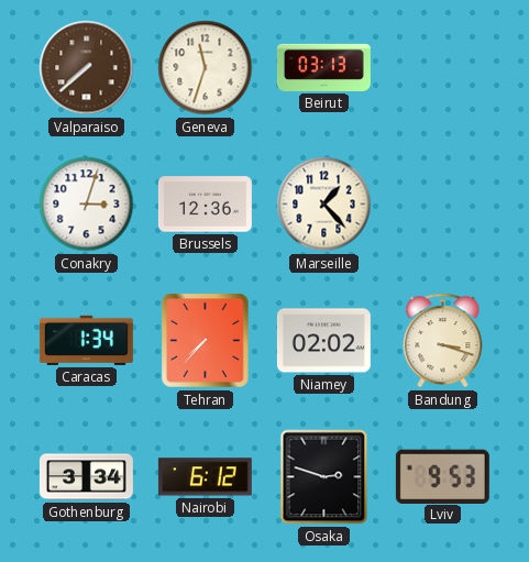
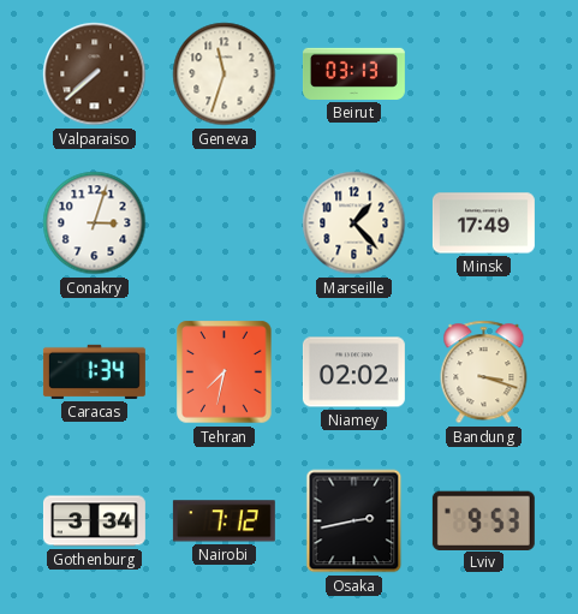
Brussels: 12:36 -> none
Minsk: none -> 17:49
Tehran: 7:37 -> 7:32
Nairobi: 6:12 -> 7:12
Osaka: 2:48 -> 2:43
